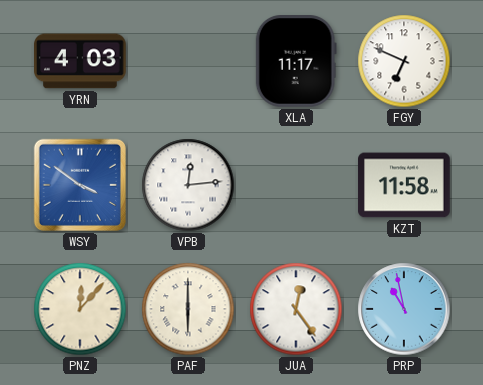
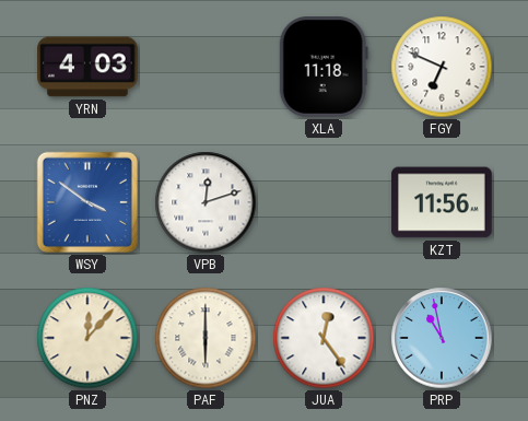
XLA: 11:17 -> 11:18
VPB: 12:14 -> 12:12
KZT: 11:58 -> 11:56
